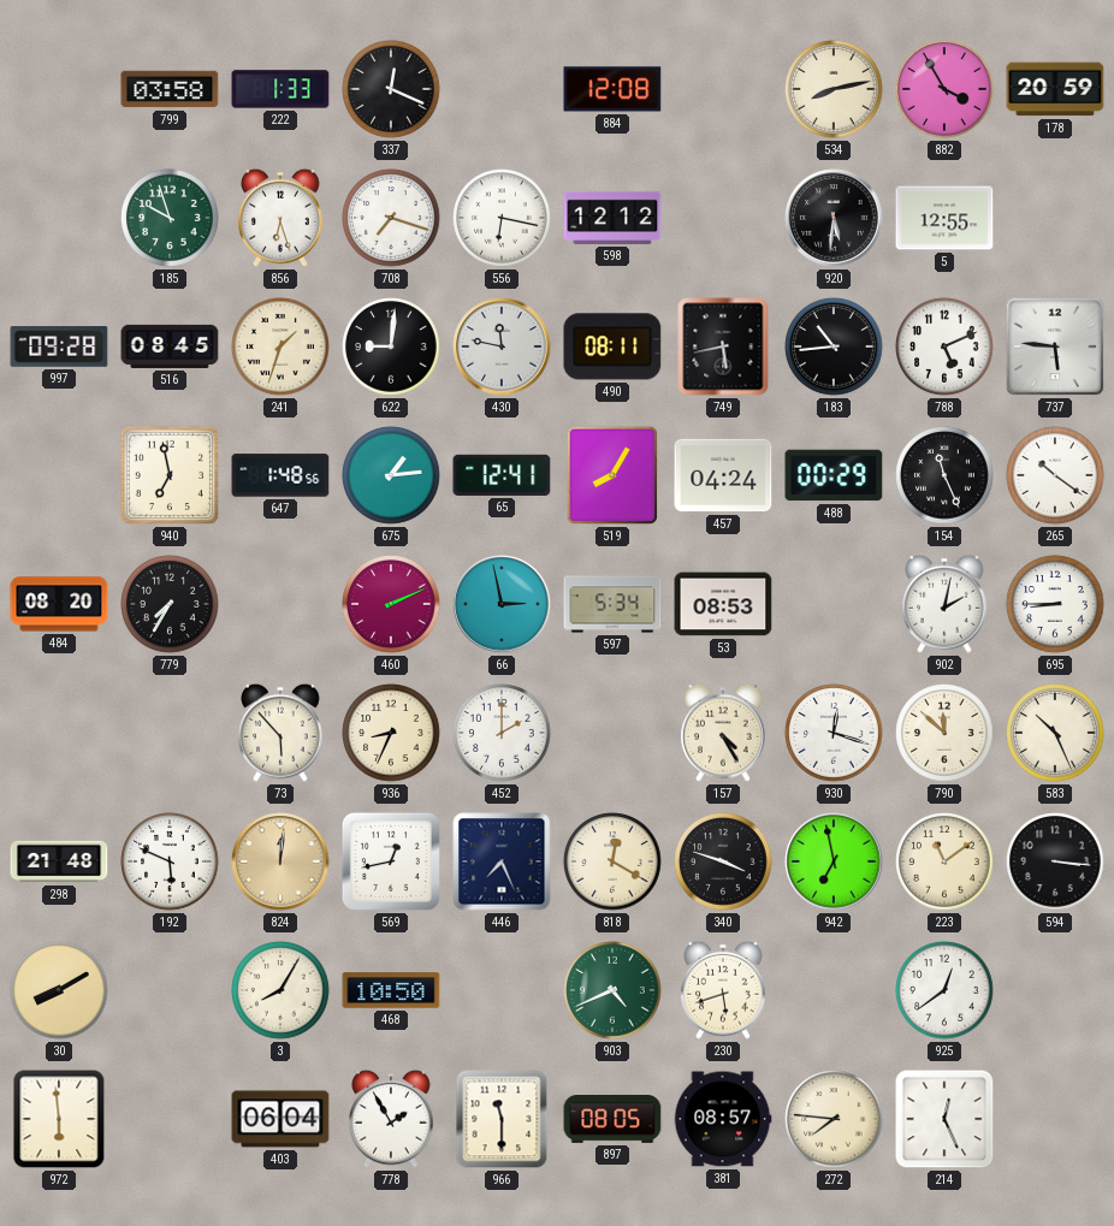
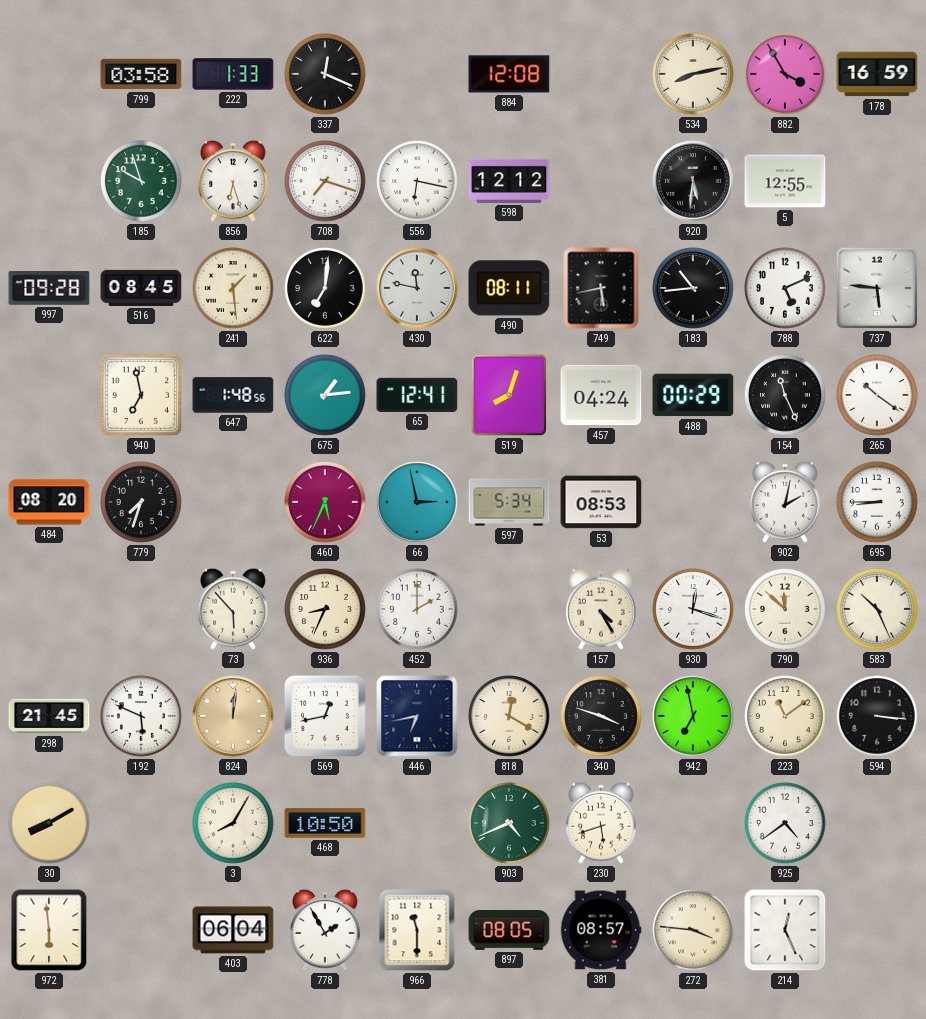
178: 20:59 -> 16:59
241: 1:33 -> 1:29
622: 9:01 -> 7:01
519: 8:05 -> 8:03
779: 7:35 -> 7:33
460: 2:11 -> 5:34
298: 21:48 -> 21:45
446: 7:26 -> 6:43
925: 12:39 -> 4:39
272: 7:46 -> 3:46
